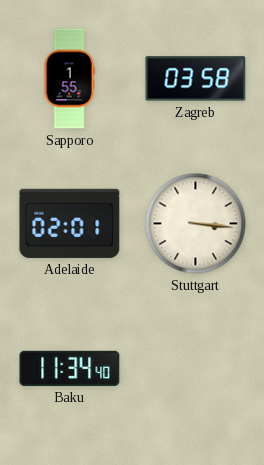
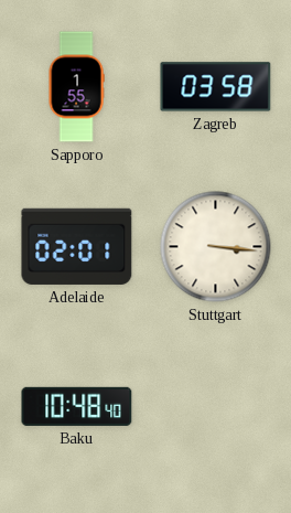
Baku: 11:34 -> 10:48
